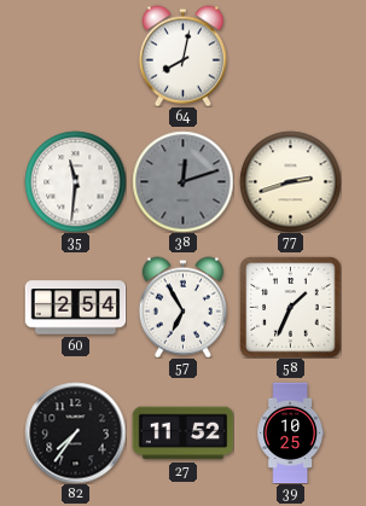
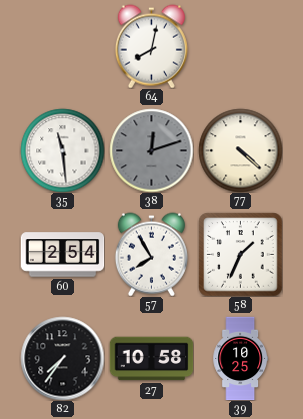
35: 11:31 -> 11:29
77: 2:42 -> 4:22
57: 6:55 -> 7:55
27: 11:52 -> 10:58
